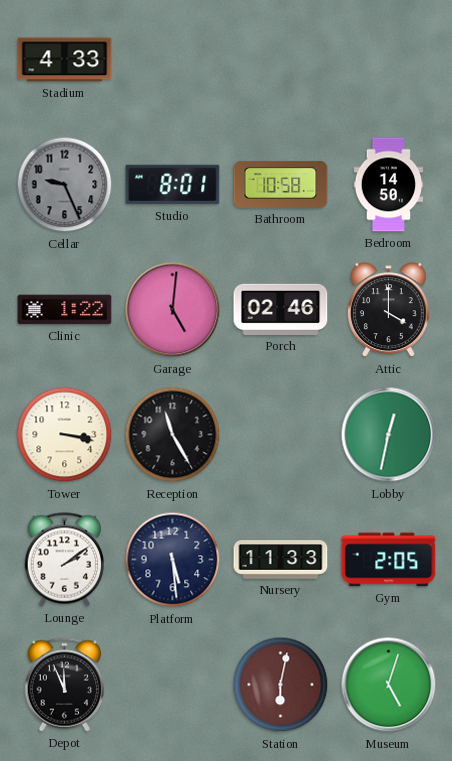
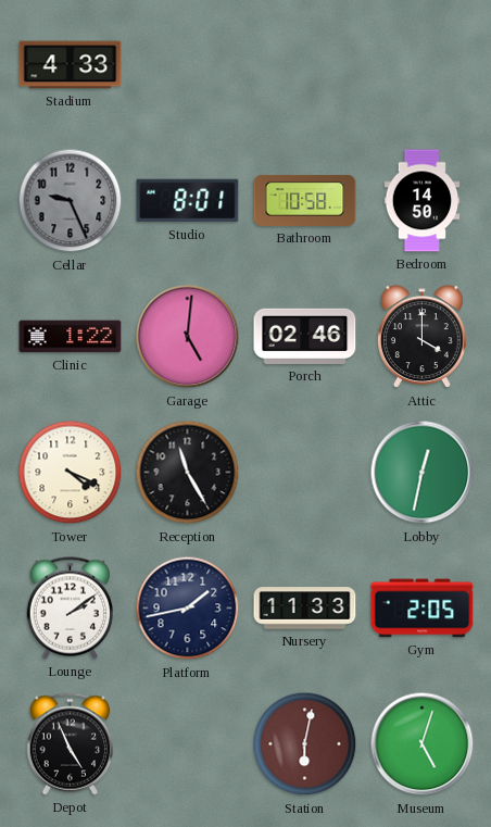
Tower: 3:17 -> 4:19
Platform: 5:29 -> 1:43
Depot: 11:56 -> 4:56
